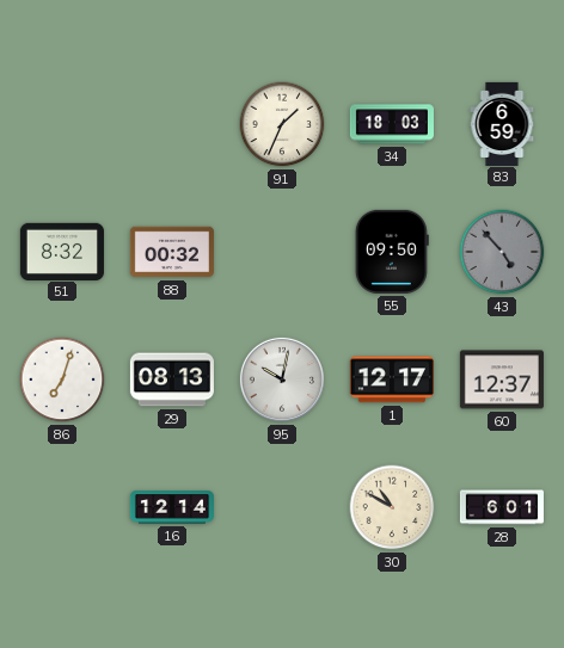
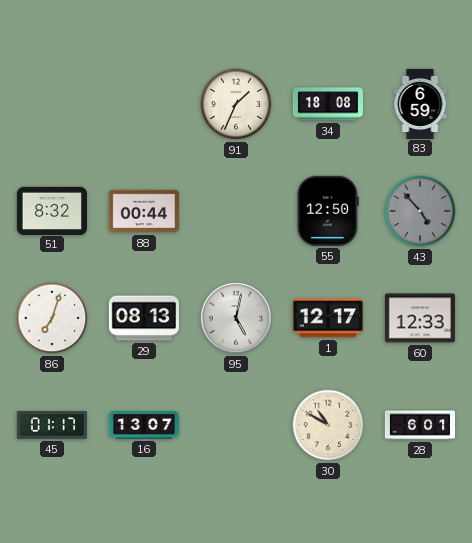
34: 18:03 -> 18:08
88: 00:32 -> 00:44
55: 09:50 -> 12:50
95: 10:02 -> 5:02
60: 12:37 -> 12:33
45: none -> 01:17
16: 12:14 -> 13:07
